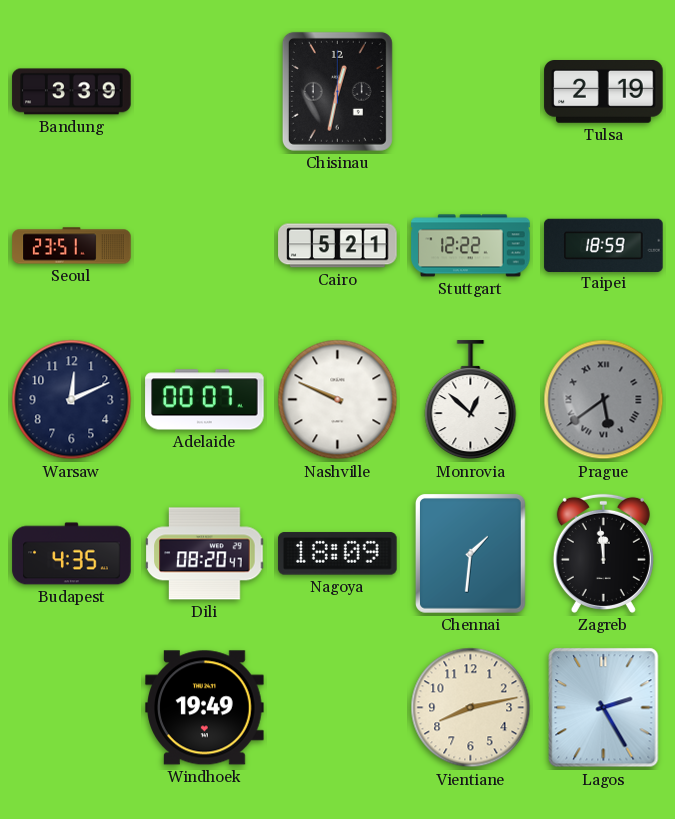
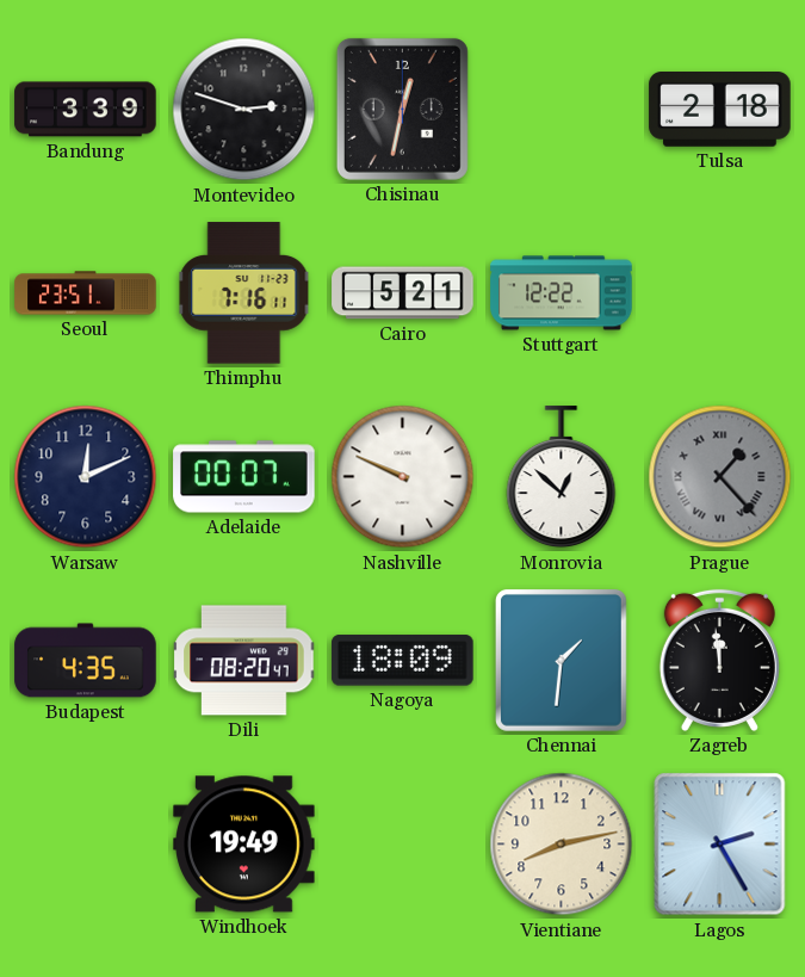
Montevideo: none -> 2:48
Tulsa: 2:19 -> 2:18
Thimphu: none -> 7:16
Taipei: 18:59 -> none
Prague: 5:39 -> 1:23
